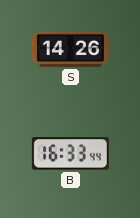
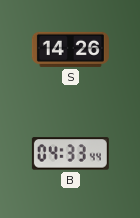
B: 16:33 -> 04:33
